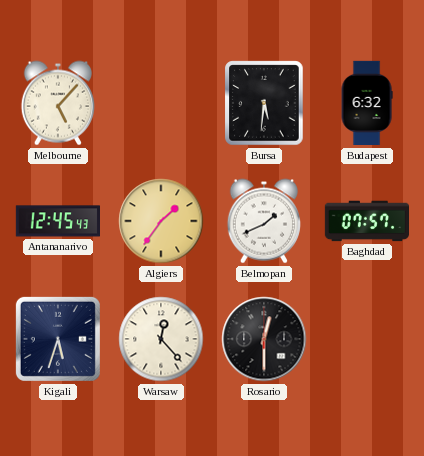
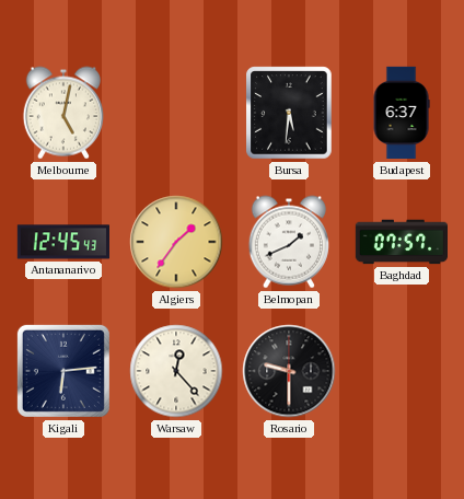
Melbourne: 5:07 -> 5:02
Budapest: 6:32 -> 6:37
Kigali: 5:33 -> 6:14
Rosario: 12:30 -> 9:30
